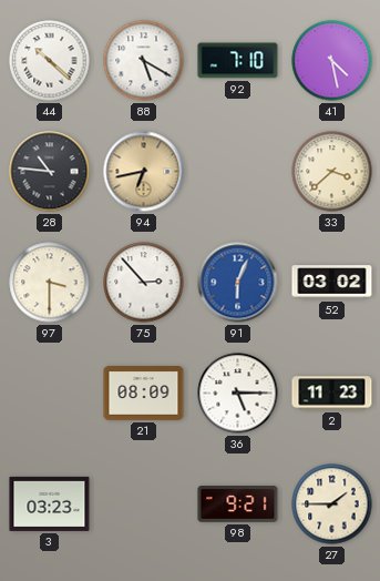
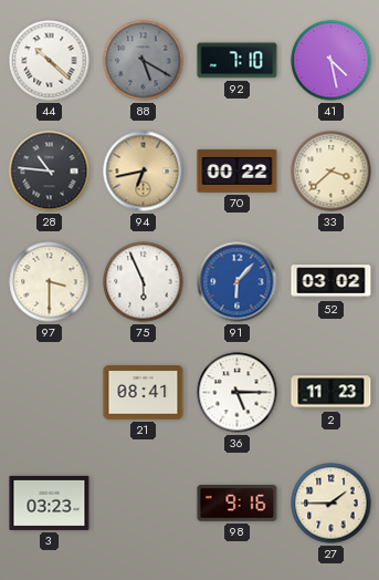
88 dial: white -> grey
70: none -> 00:22
75: 2:53 -> 5:56
91: 6:04 -> 6:07
21: 08:09 -> 08:41
98: 9:21 -> 9:16
